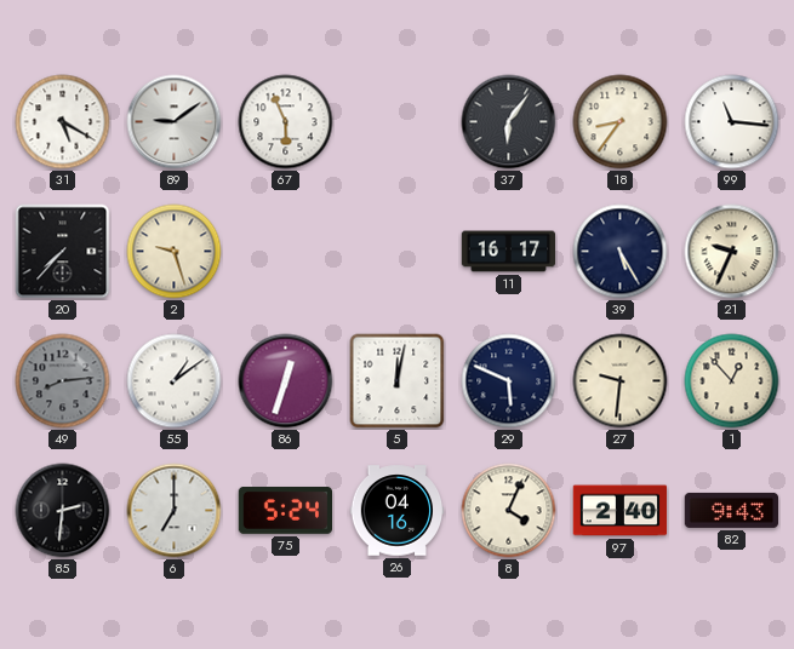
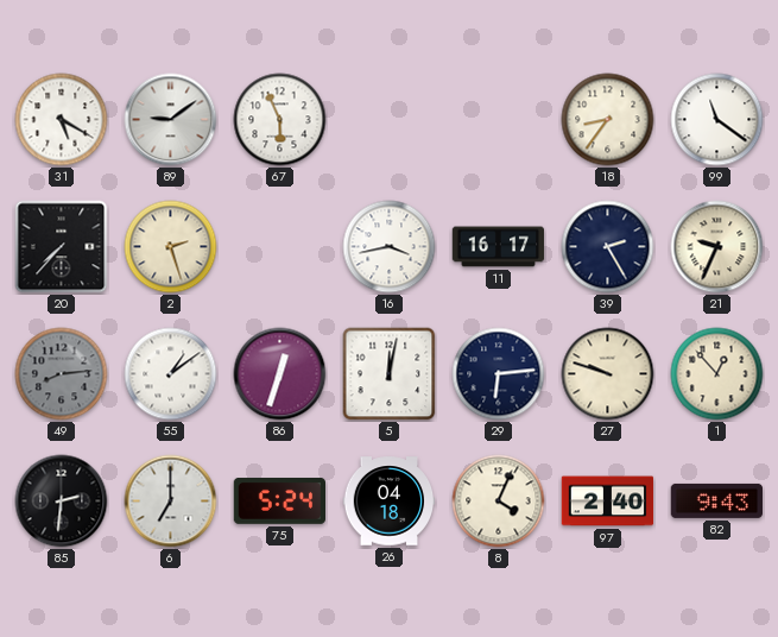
37: 6:06 -> none
99: 11:16 -> 11:21
2: 9:27 -> 2:27
16: none -> 3:43
39: 5:25 -> 2:25
29: 5:49 -> 6:14
27: 9:31 -> 9:48
26: 04:16 -> 04:18
